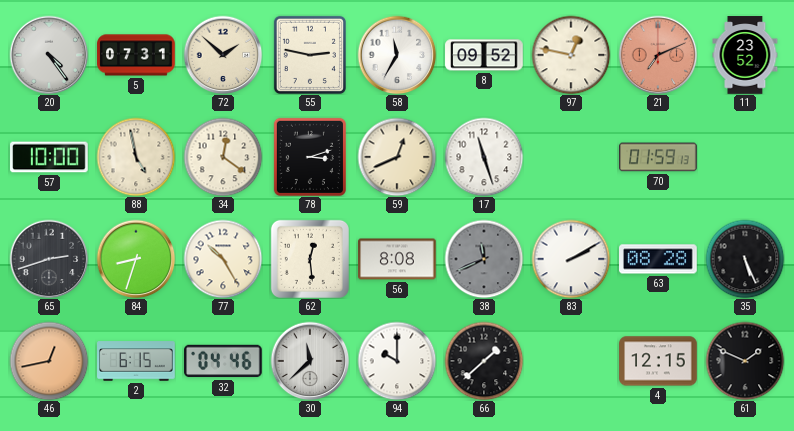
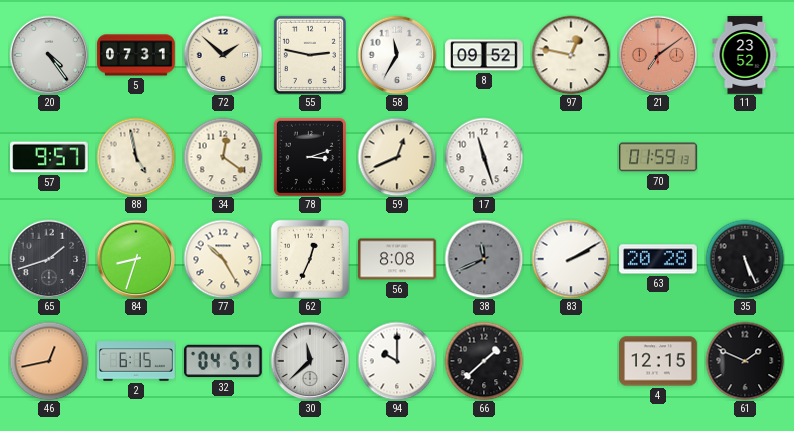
21: 7:11 -> 7:09
57: 10:00 -> 9:57
65: 2:42 -> 1:42
62: 12:29 -> 12:34
63: 08:28 -> 20:28
32: 04:46 -> 04:51
